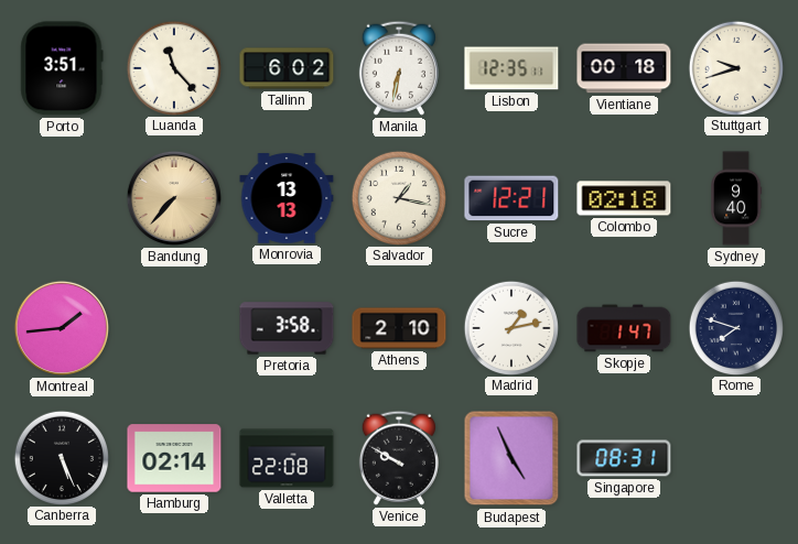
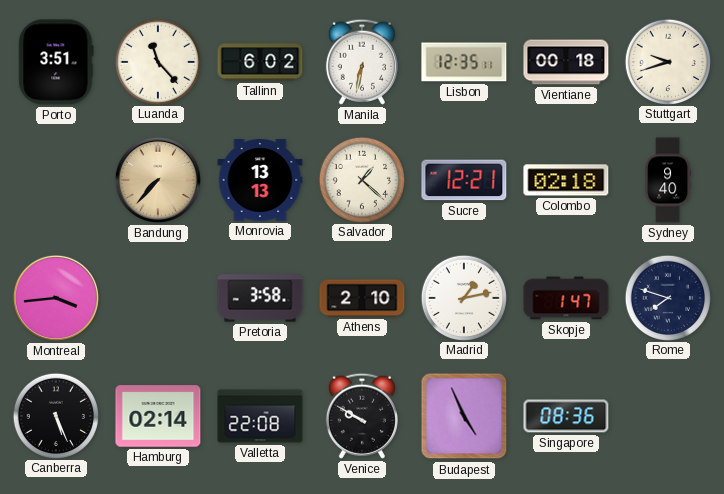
Salvador: 1:17 -> 1:22
Montreal: 1:44 -> 3:44
Singapore: 08:31 -> 08:36
